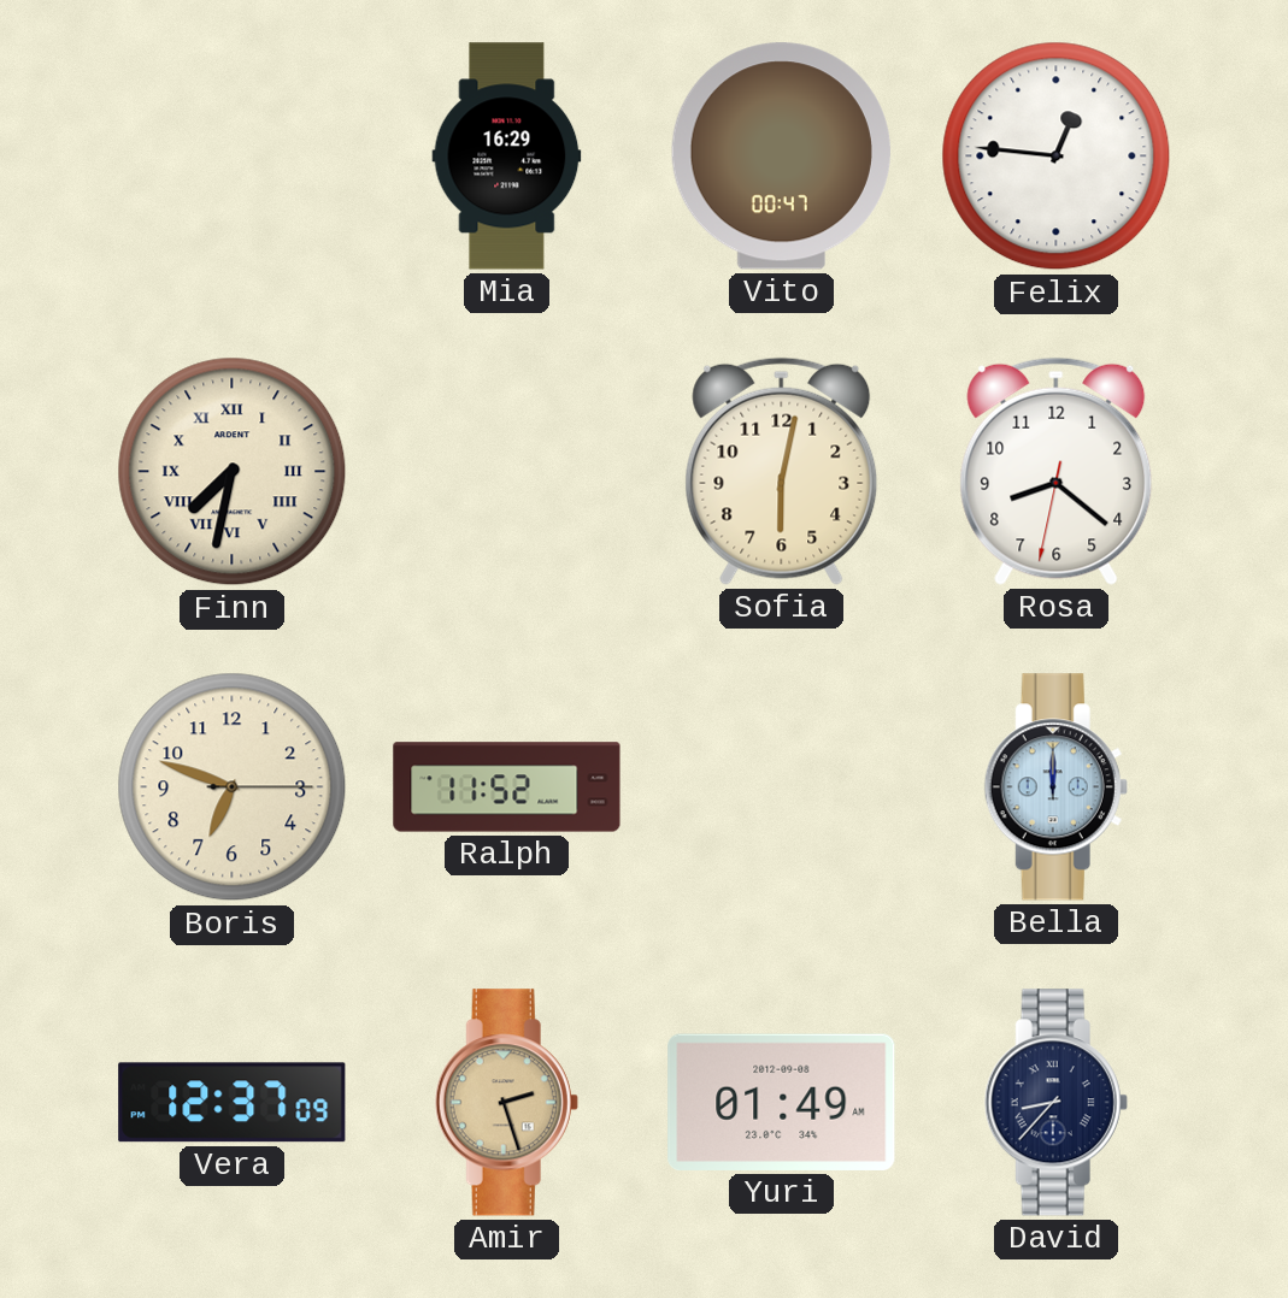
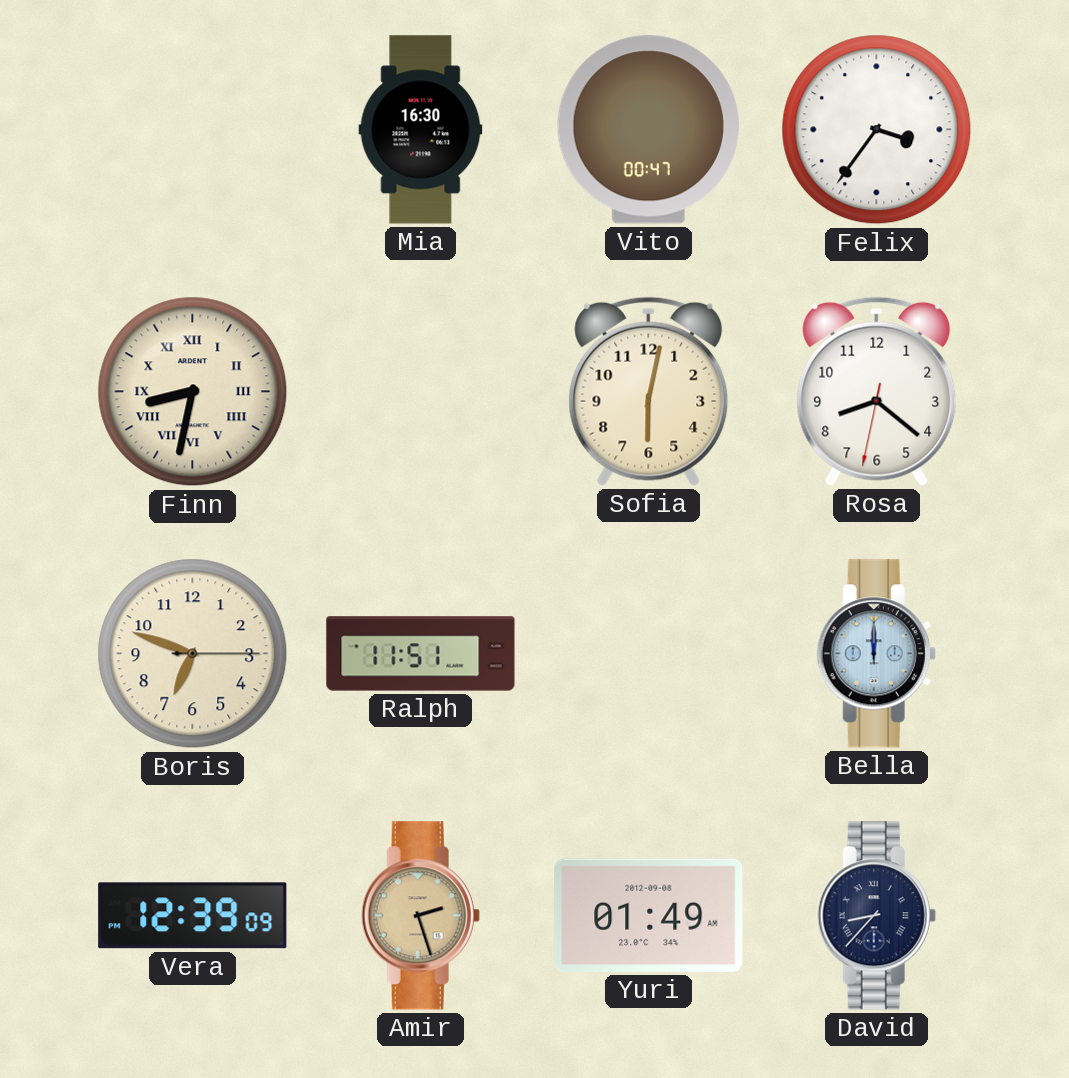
Mia: 16:29 -> 16:30
Felix: 12:46 -> 3:36
Finn: 7:32 -> 8:32
Ralph: 11:52 -> 11:51
Vera: 12:37 -> 12:39
